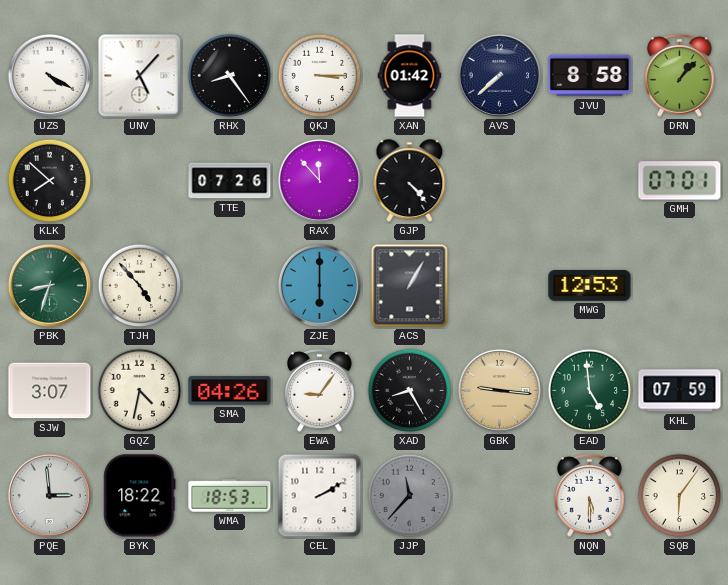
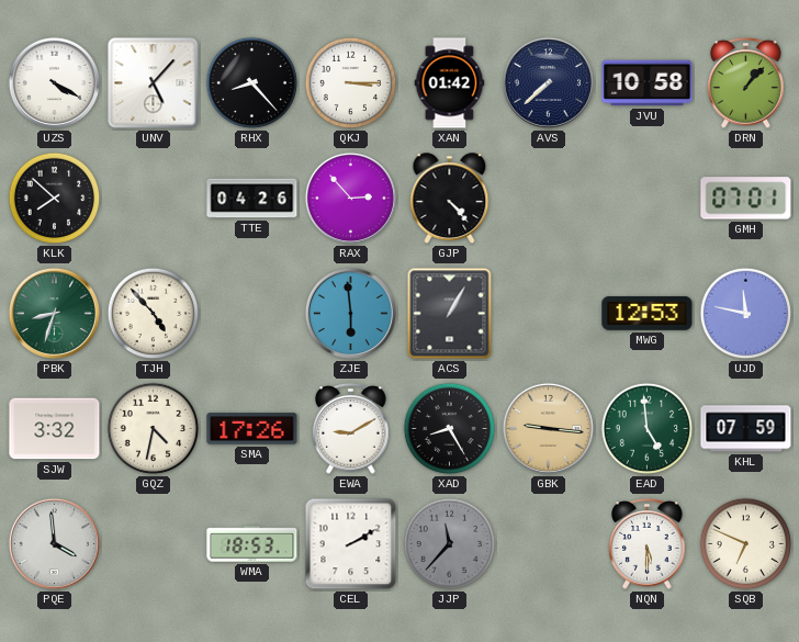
RHX: 8:24 -> 8:23
JVU: 8:58 -> 10:58
TTE: 07:26 -> 04:26
RAX: 11:53 -> 2:53
ZJE: 6:00 -> 5:59
UJD: none -> 11:47
SJW: 3:07 -> 3:32
SMA: 04:26 -> 17:26
EWA: 9:06 -> 9:10
PQE: 2:59 -> 3:59
BYK: 18:22 -> none
SQB: 6:06 -> 6:49
